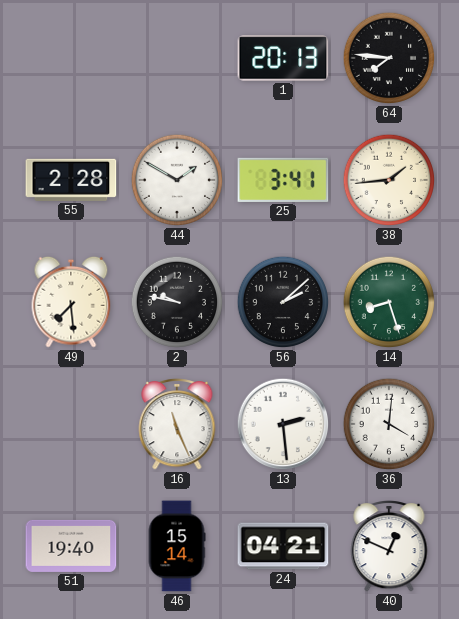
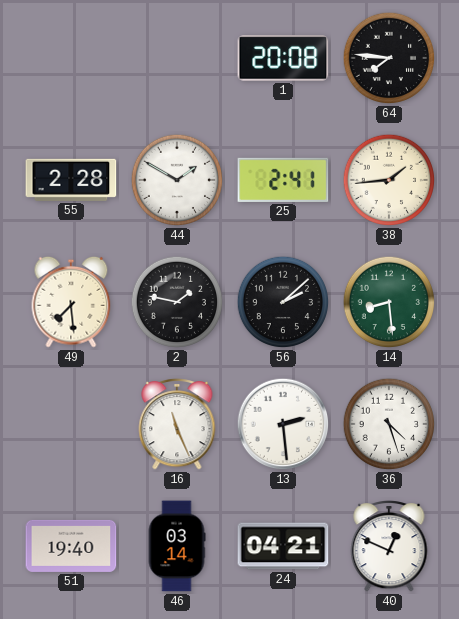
1: 20:13 -> 20:08
25: 3:41 -> 2:41
2: 9:47 -> 1:47
14: 8:27 -> 8:29
36: 4:01 -> 4:27
46: 15:14 -> 03:14
